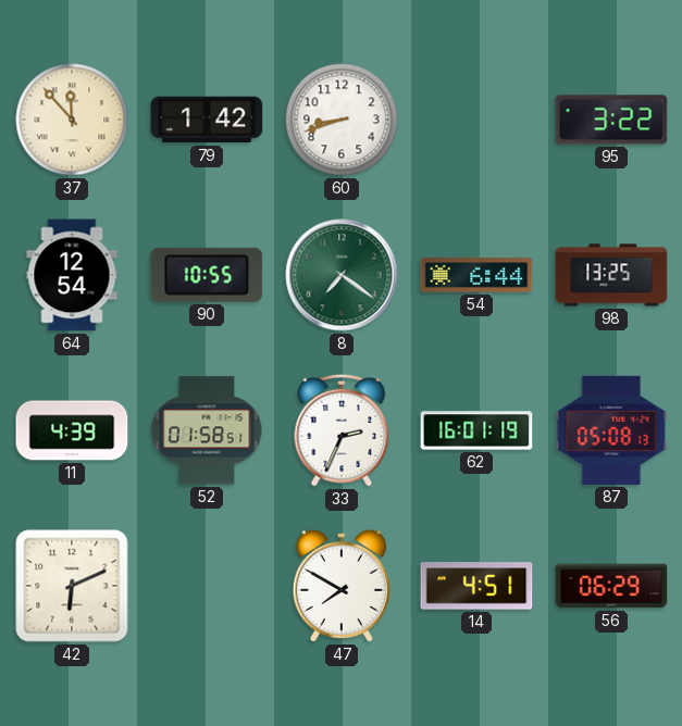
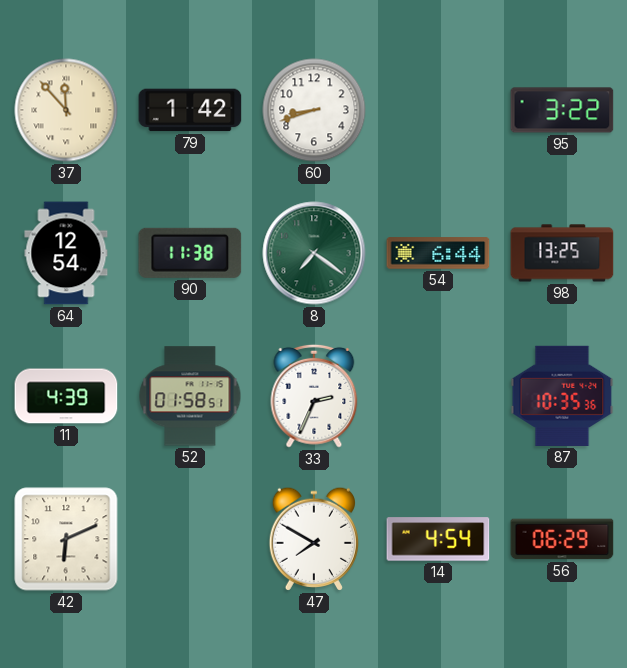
90: 10:55 -> 11:38
62: 16:01 -> none
87: 05:08 -> 10:35
14: 4:51 -> 4:54
